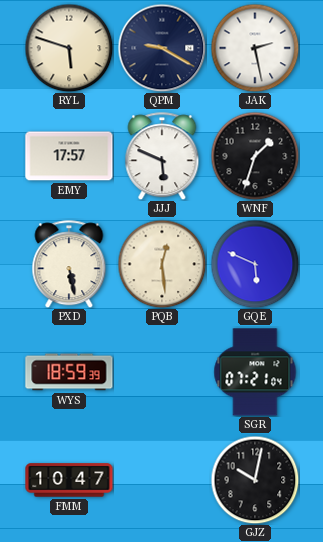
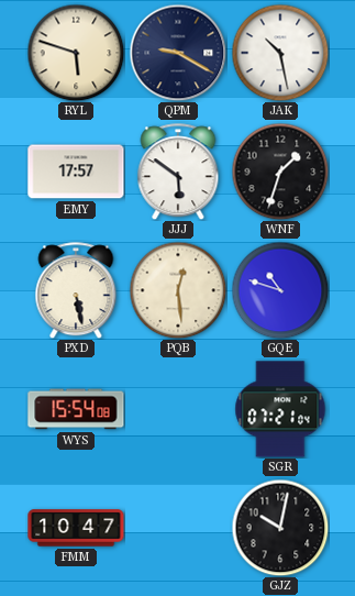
JAK: 2:28 -> 10:28
JJJ: 5:49 -> 5:51
GQE: 5:49 -> 10:48
WYS: 18:59 -> 15:54
